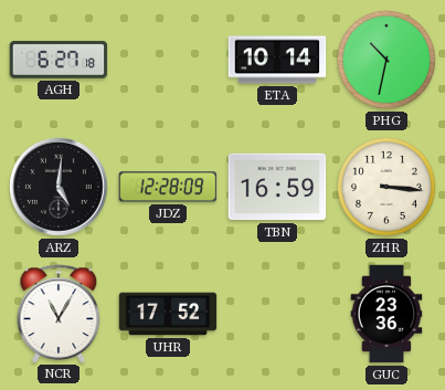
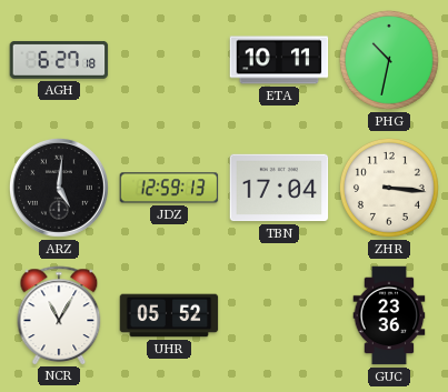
ETA: 10:14 -> 10:11
JDZ: 12:28 -> 12:59
TBN: 16:59 -> 17:04
UHR: 17:52 -> 05:52
